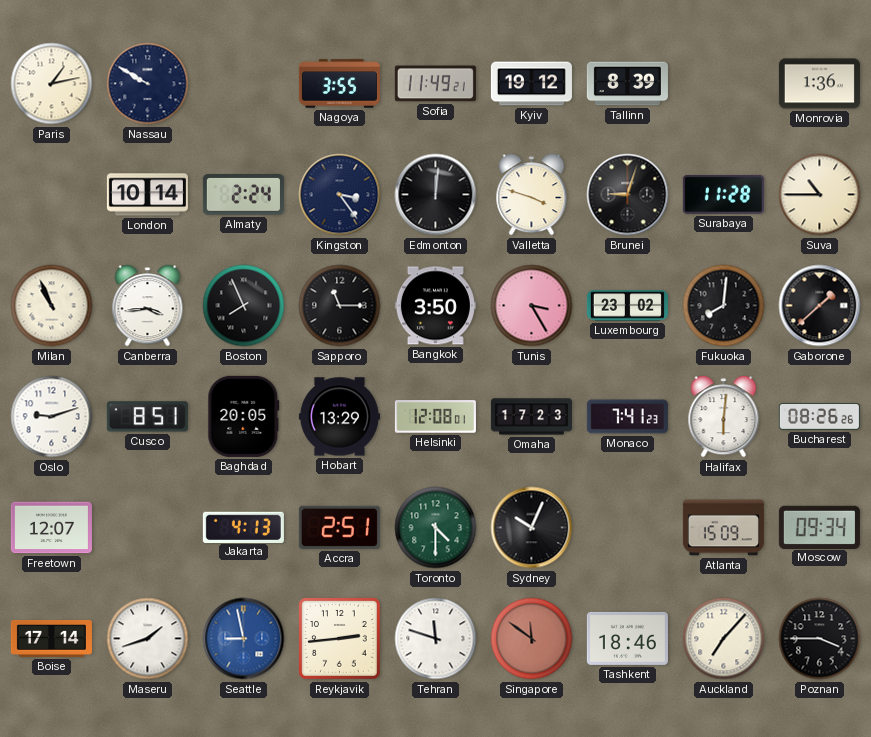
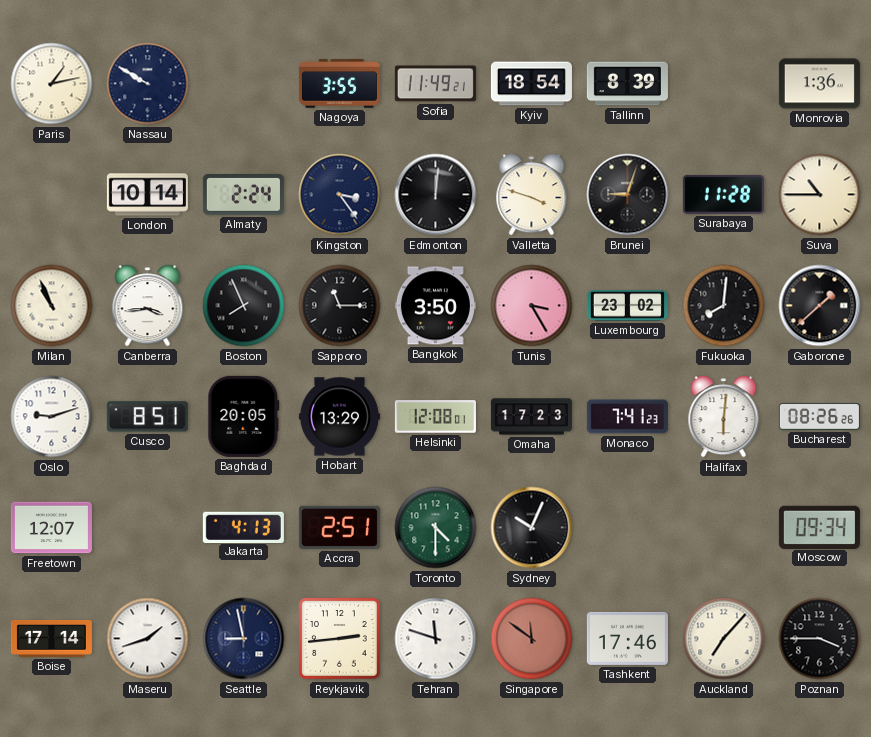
Kyiv: 19:12 -> 18:54
Atlanta: 15:09 -> none
Seattle dial: blue -> navy
Tashkent: 18:46 -> 17:46
